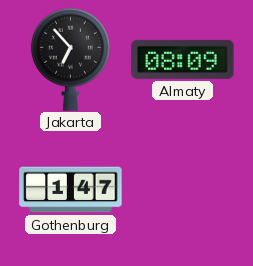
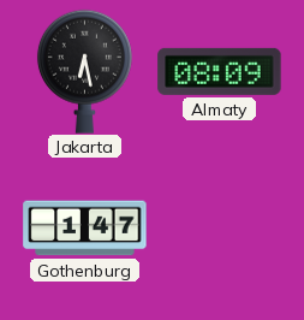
Jakarta: 6:53 -> 6:28
